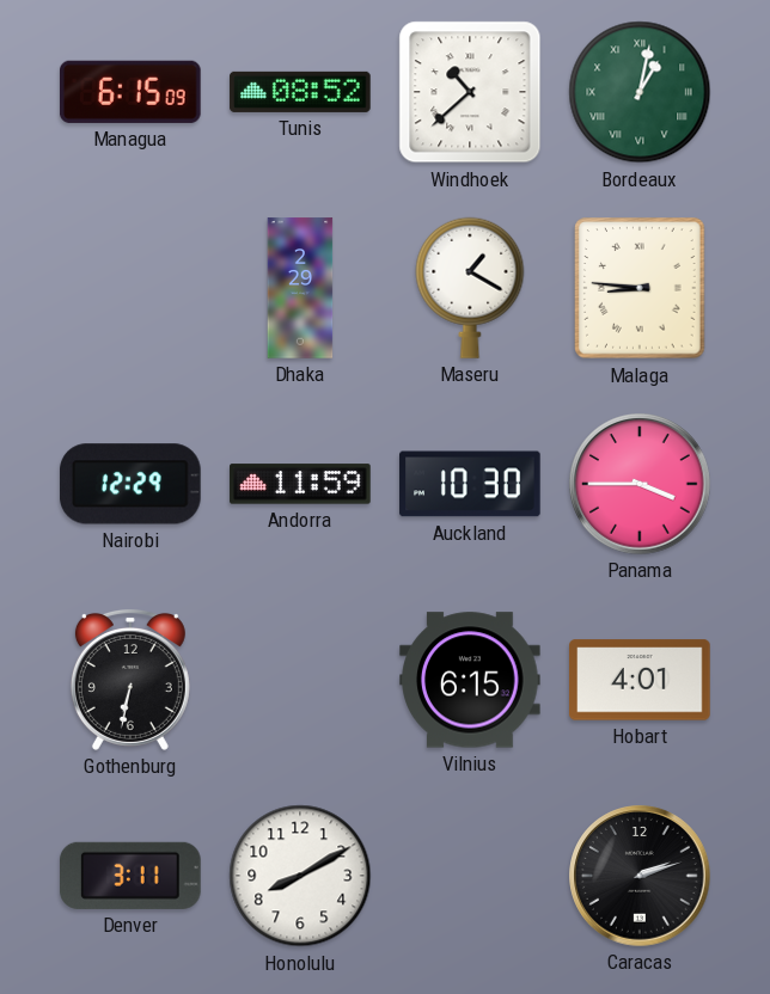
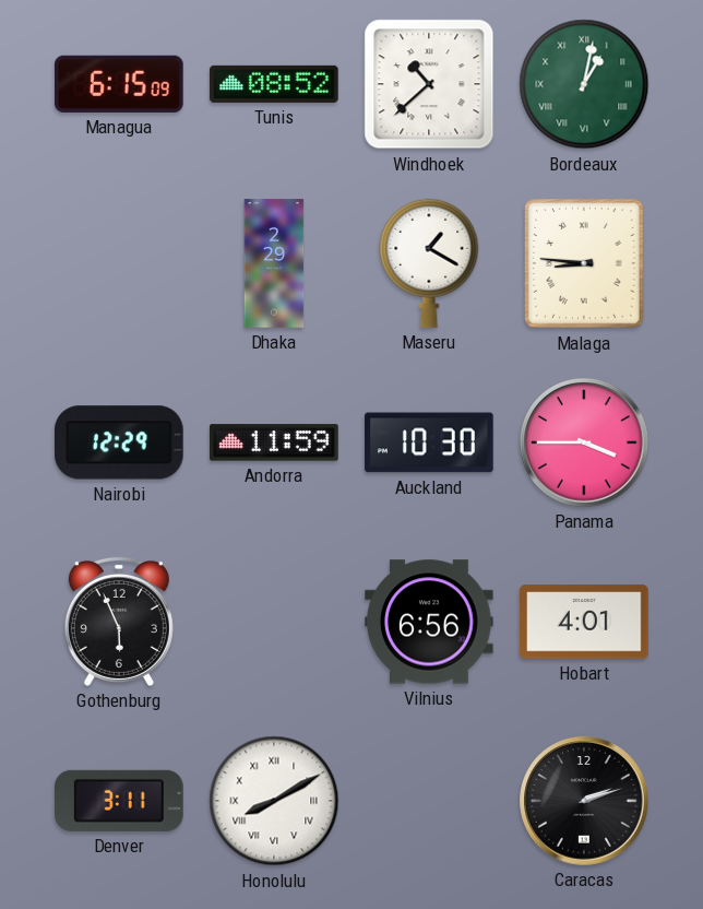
Gothenburg: 6:32 -> 5:56
Vilnius: 6:15 -> 6:56
Honolulu numerals: Arabic -> Roman
